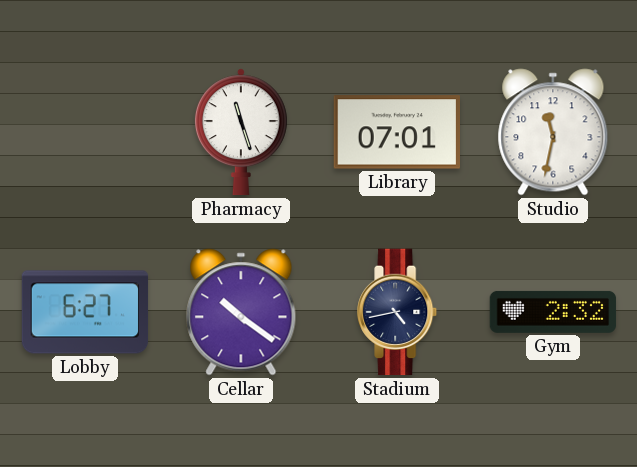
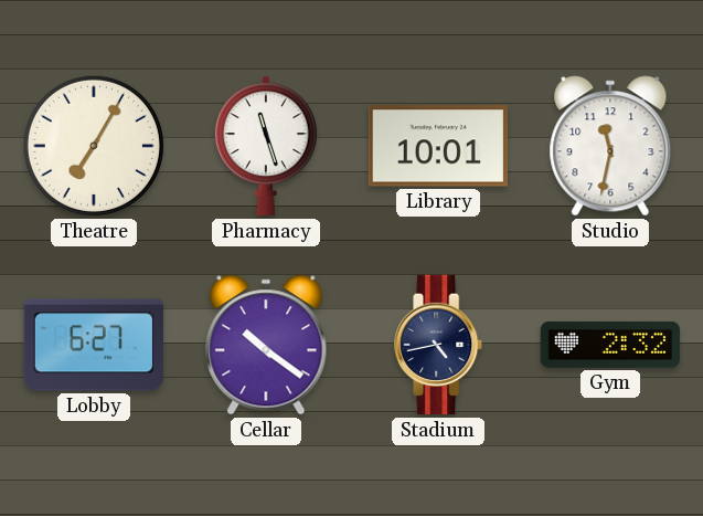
Theatre: none -> 7:05
Library: 07:01 -> 10:01
